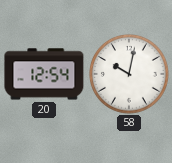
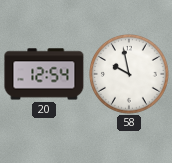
58: 10:02 -> 9:58
